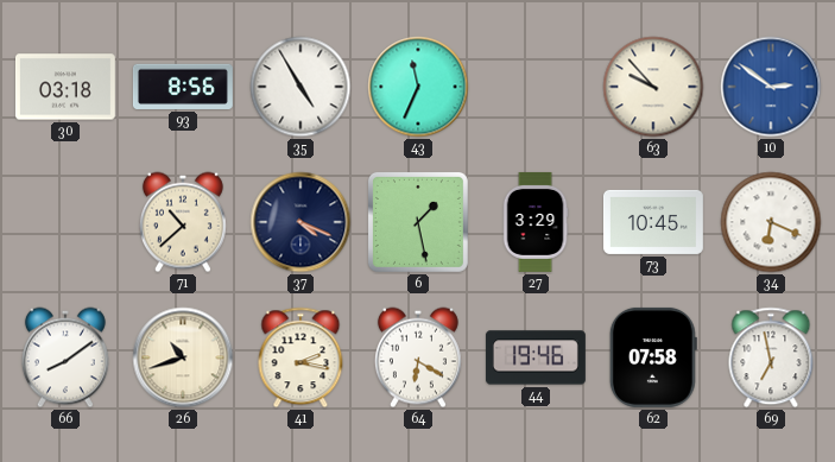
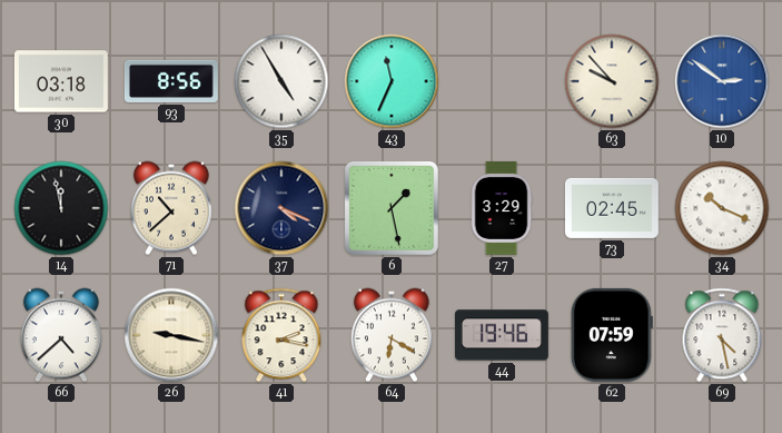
14: none -> 11:58
73: 10:45 -> 02:45
34: 6:19 -> 10:19
66: 8:09 -> 4:38
26: 10:42 -> 9:17
62: 07:58 -> 07:59
69: 6:58 -> 4:28
